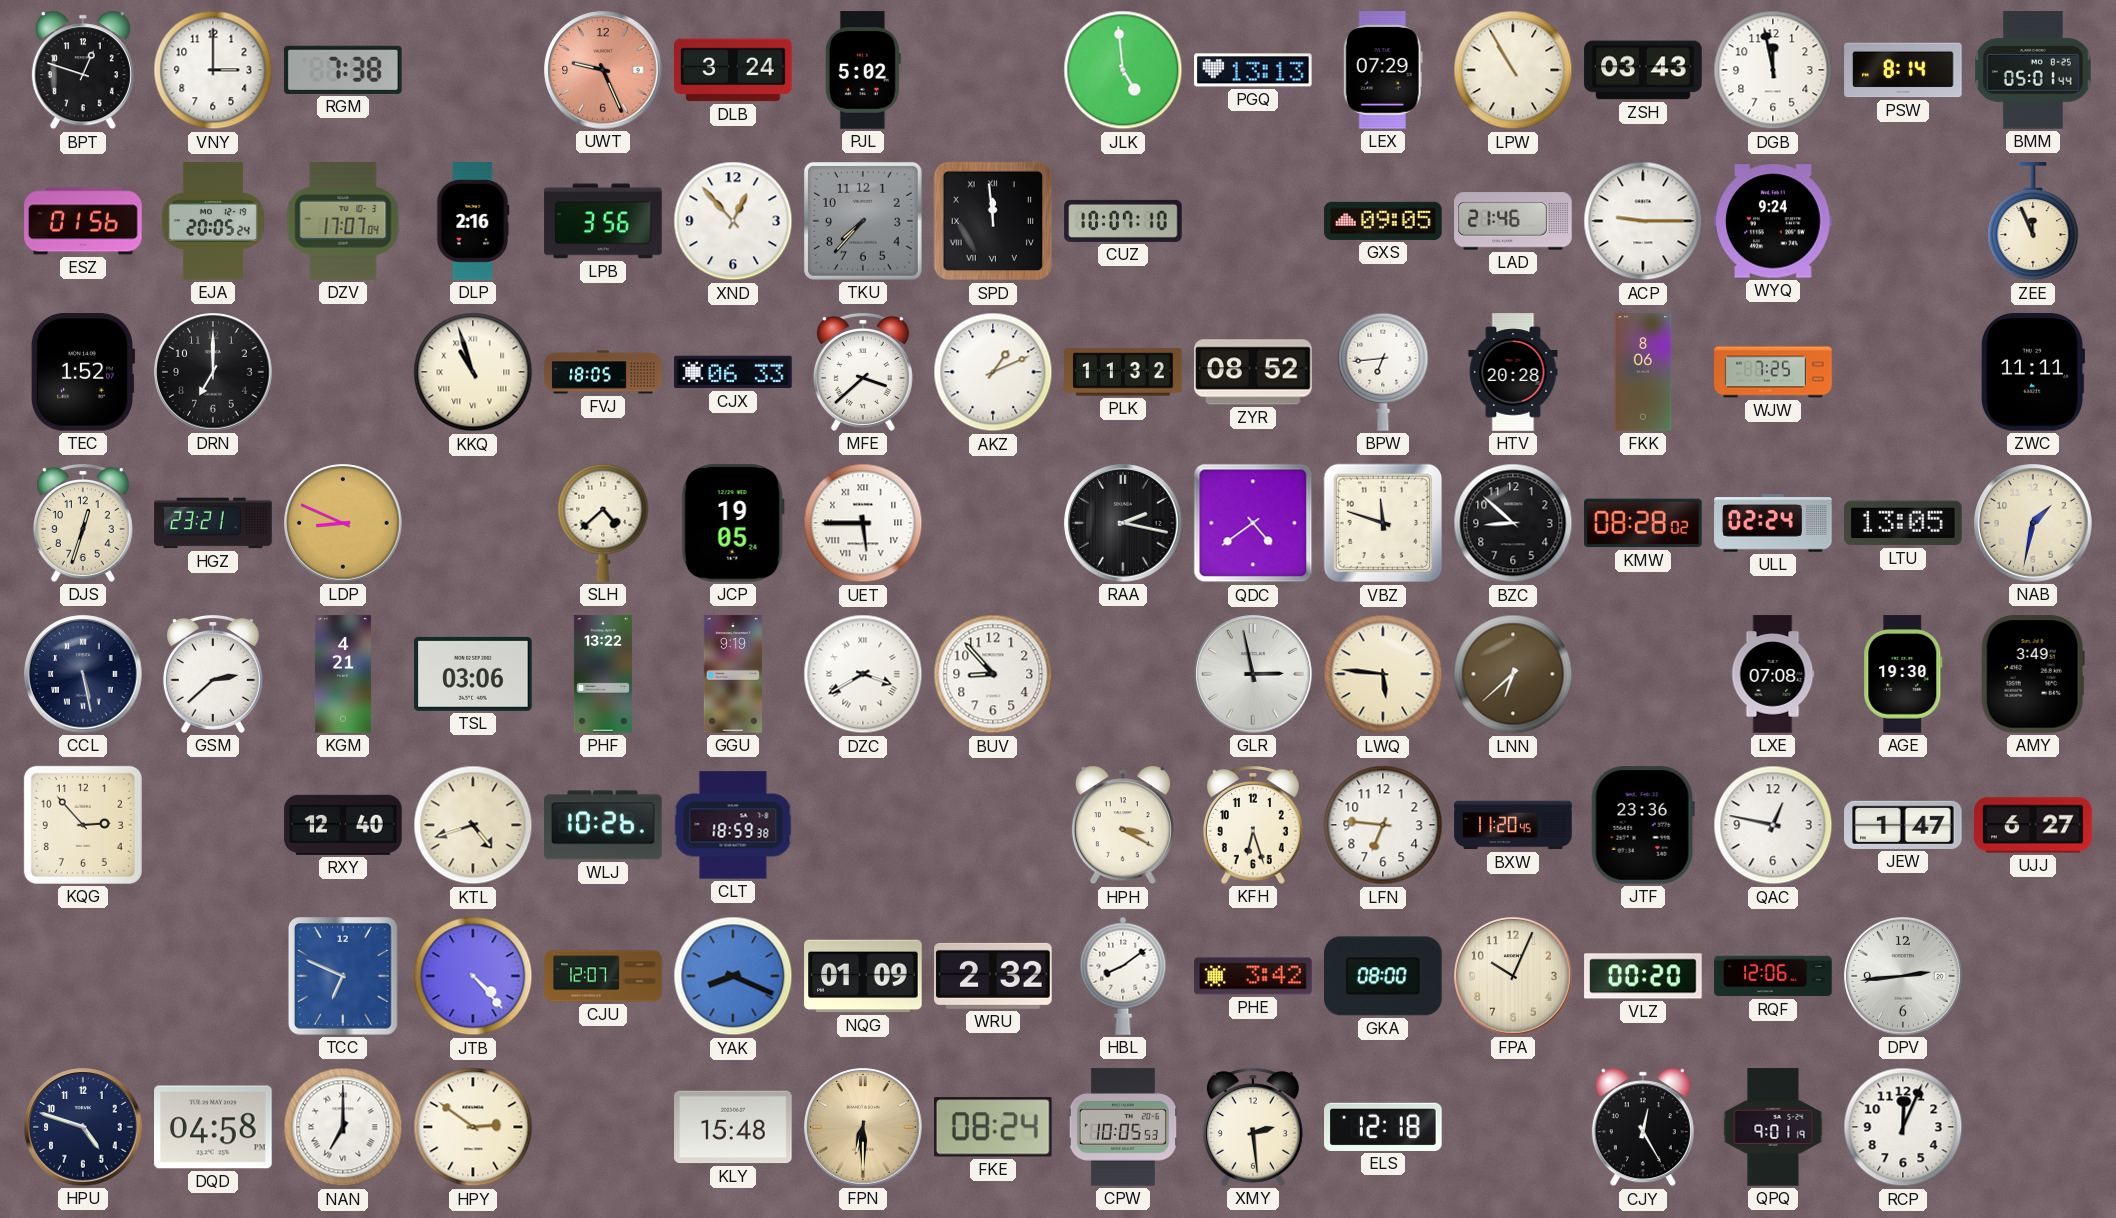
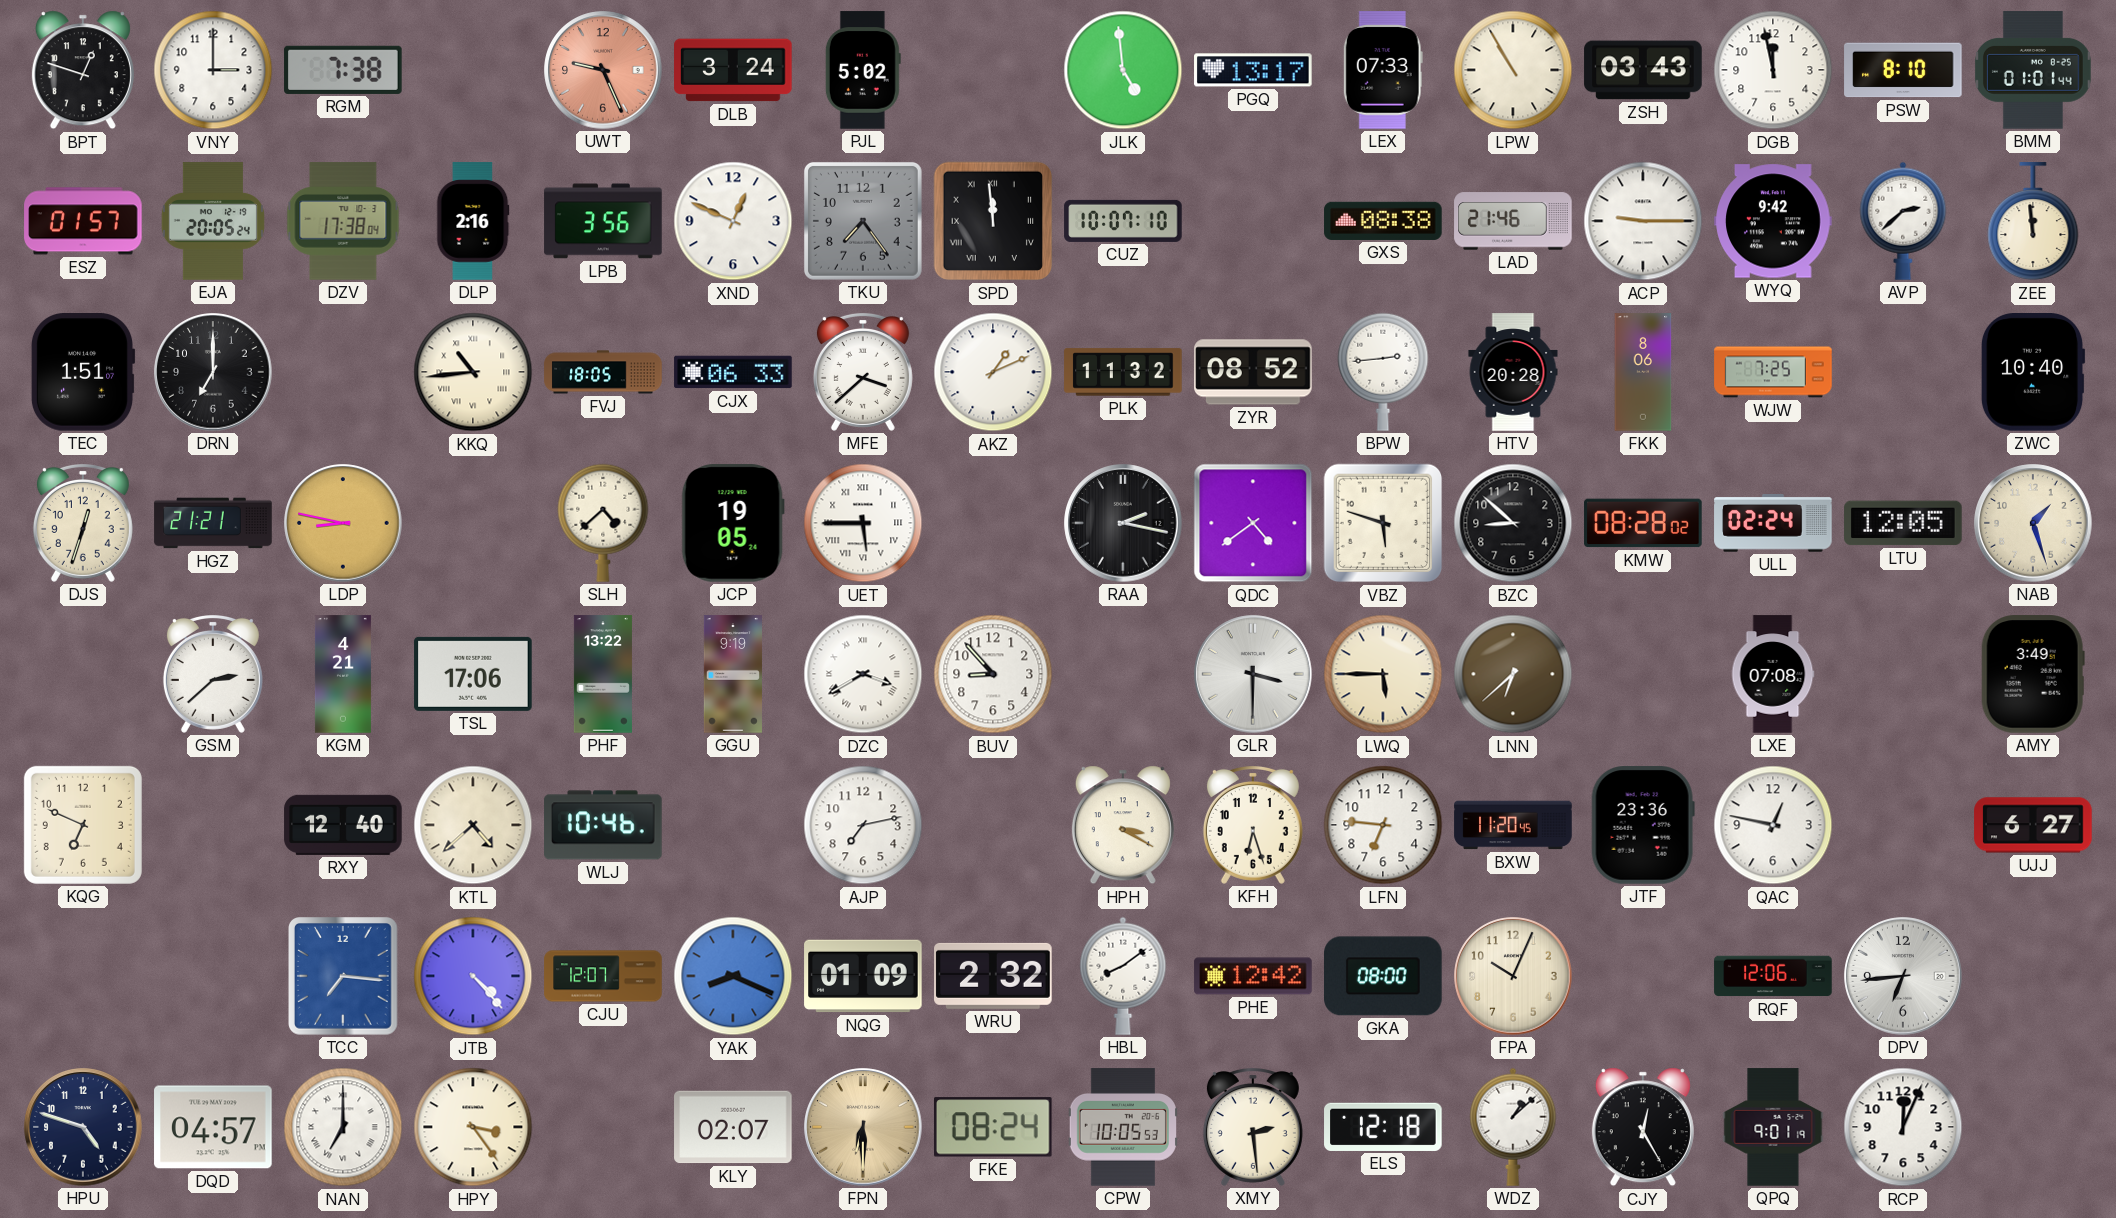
PGQ: 13:13 -> 13:17
LEX: 07:29 -> 07:33
PSW: 8:14 -> 8:10
BMM: 05:01 -> 01:01
ESZ: 01:56 -> 01:57
DZV: 17:07 -> 17:38
XND: 12:53 -> 12:49
TKU: 7:37 -> 7:24
GXS: 09:05 -> 08:38
WYQ: 9:24 -> 9:42
AVP: none -> 2:38
ZEE: 11:56 -> 11:59
TEC: 1:52 -> 1:51
KKQ: 10:57 -> 10:44
BPW: 6:44 -> 2:44
ZWC: 11:11 -> 10:40
HGZ: 23:21 -> 21:21
LDP: 8:49 -> 8:47
VBZ: 11:48 -> 5:48
LTU: 13:05 -> 12:05
NAB: 1:32 -> 1:27
CCL: 5:28 -> none
TSL: 03:06 -> 17:06
GLR: 2:58 -> 3:30
LWQ: 5:46 -> 5:45
AGE: 19:30 -> none
KQG: 2:53 -> 6:49
KTL: 4:42 -> 4:38
WLJ: 10:26 -> 10:46
CLT: 18:59 -> none
AJP: none -> 7:13
JEW: 1:47 -> none
TCC: 6:49 -> 7:16
PHE: 3:42 -> 12:42
VLZ: 00:20 -> none
DPV: 2:44 -> 6:44
DQD: 04:58 -> 04:57
HPY: 2:51 -> 3:24
KLY: 15:48 -> 02:07
WDZ: none -> 1:08
